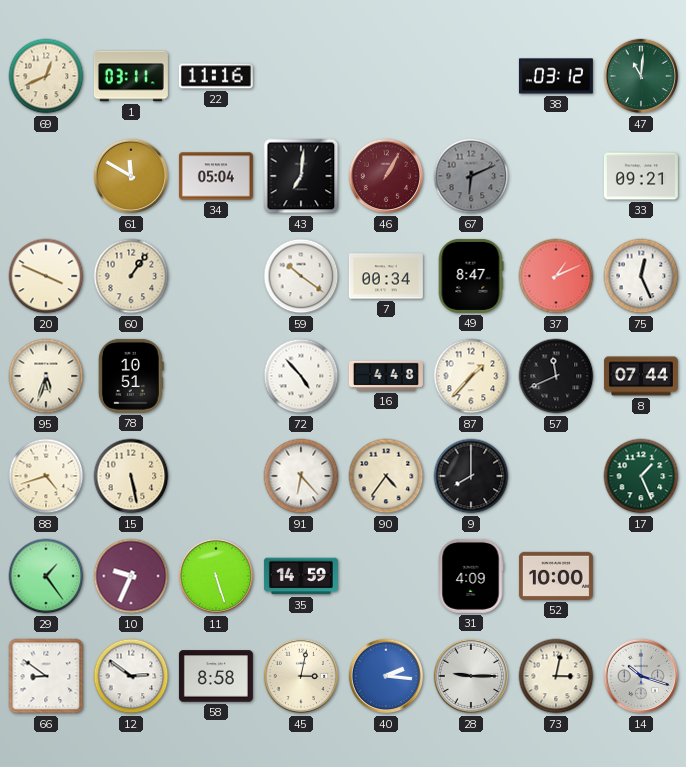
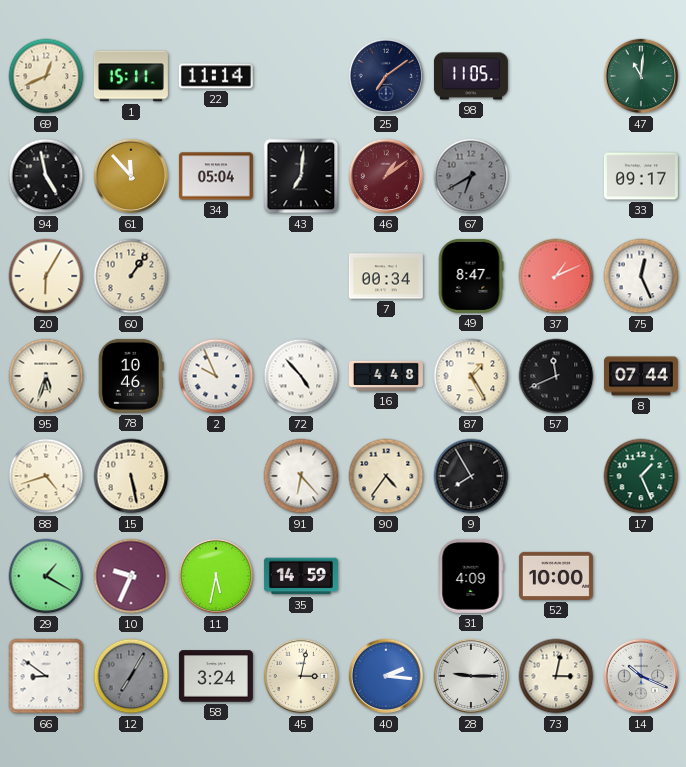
1: 03:11 -> 15:11
22: 11:16 -> 11:14
25: none -> 7:09
98: none -> 11:05
38: 03:12 -> none
94: none -> 4:58
61: 11:50 -> 11:53
46: 1:05 -> 1:09
67: 6:11 -> 6:40
33: 09:21 -> 09:17
20: 3:49 -> 6:05
59: 10:21 -> none
78: 10:51 -> 10:46
2: none -> 9:56
87: 1:37 -> 1:25
9: 8:00 -> 7:55
29: 1:24 -> 1:20
11: 5:27 -> 5:32
12: 2:51 -> 7:05
12 dial: white -> grey
58: 8:58 -> 3:24
14: 10:18 -> 10:19
